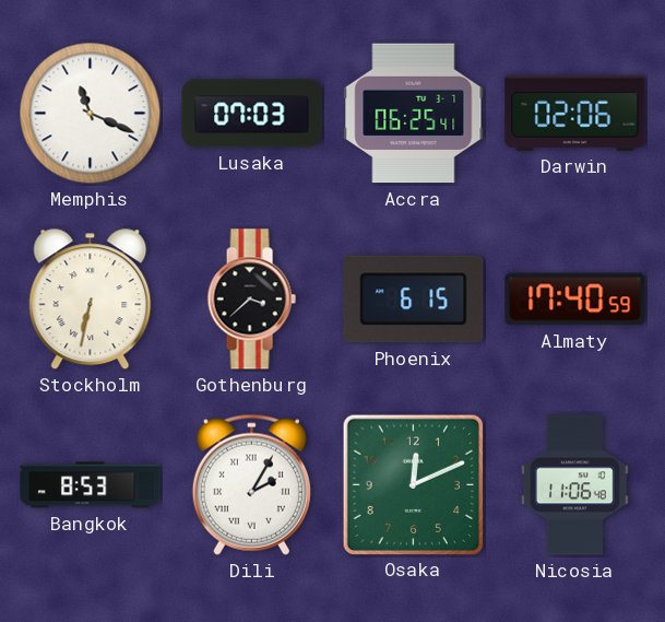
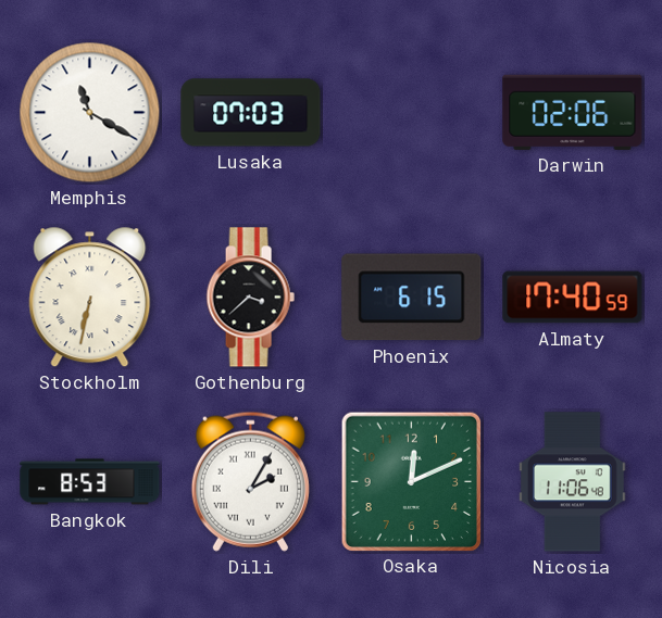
Memphis: 11:19 -> 11:20
Accra: 06:25 -> none
